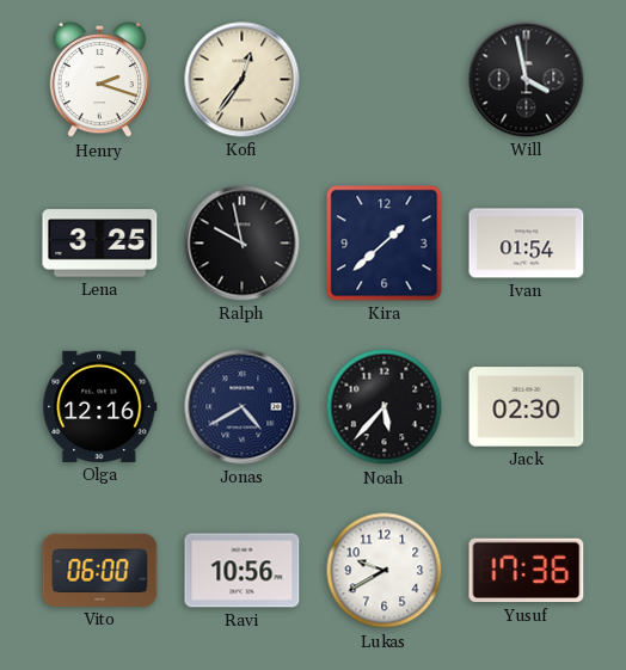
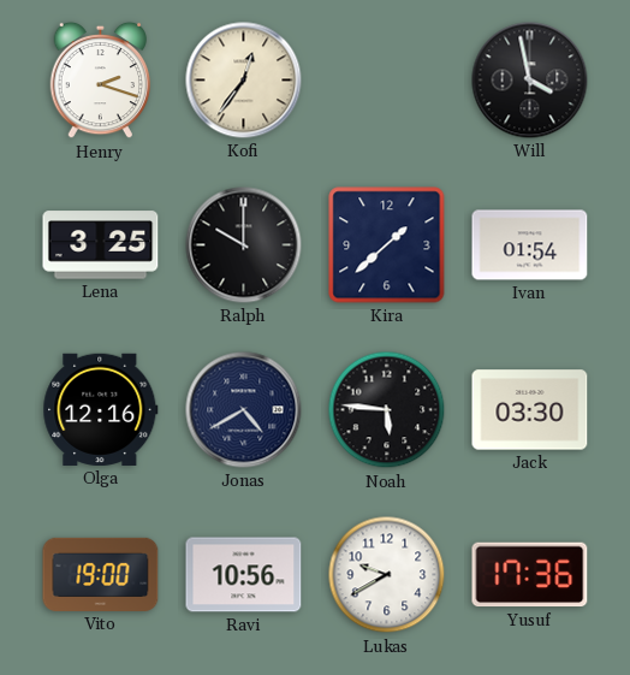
Ralph: 9:58 -> 10:00
Noah: 5:37 -> 5:46
Jack: 02:30 -> 03:30
Vito: 06:00 -> 19:00
